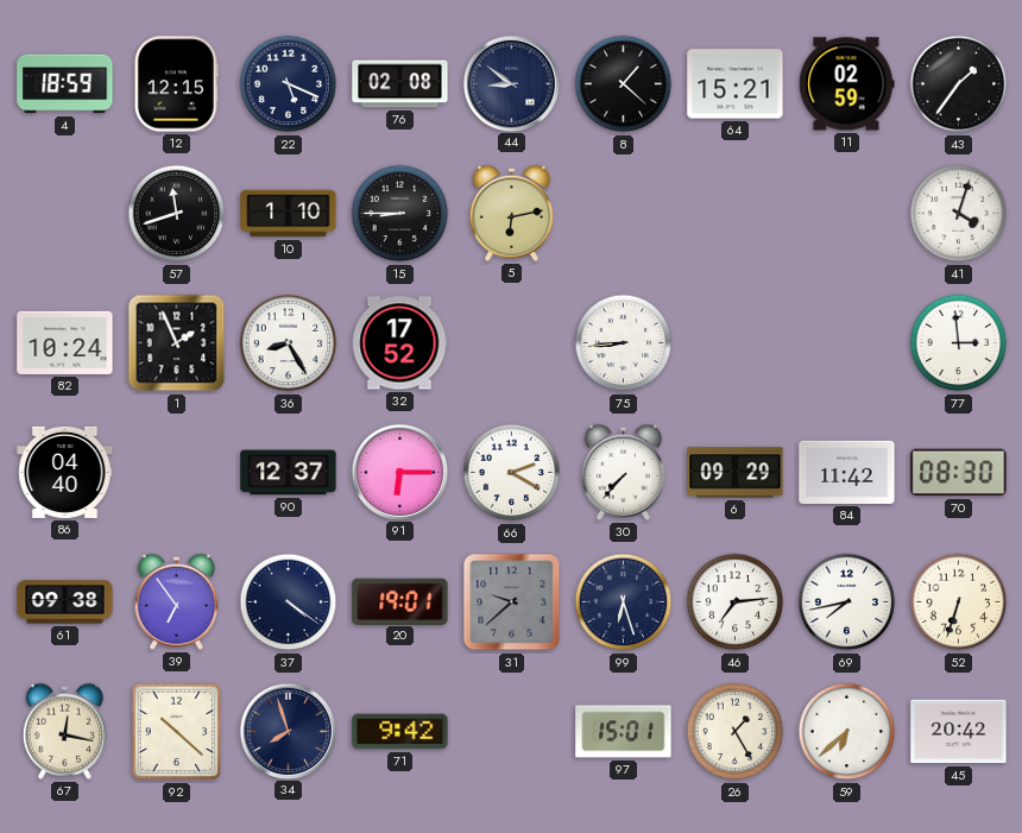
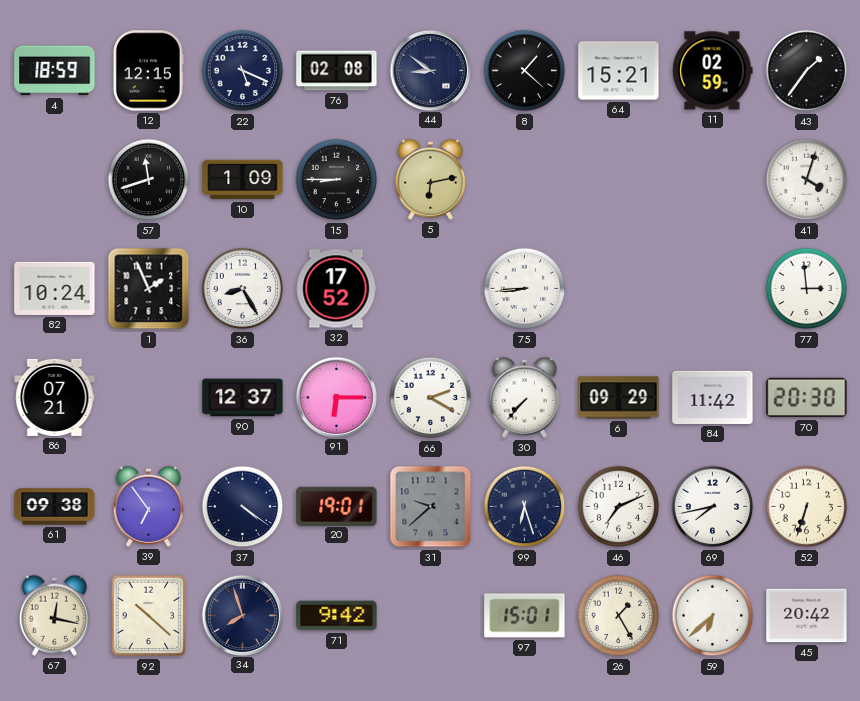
10: 1:10 -> 1:09
86: 04:40 -> 07:21
70: 08:30 -> 20:30
46: 7:14 -> 7:11
